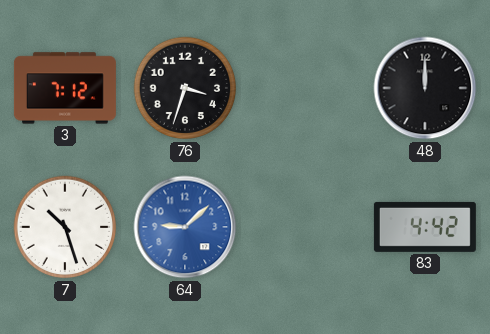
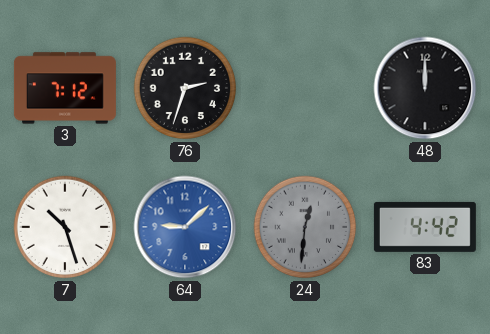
76: 3:33 -> 2:33
24: none -> 12:31
